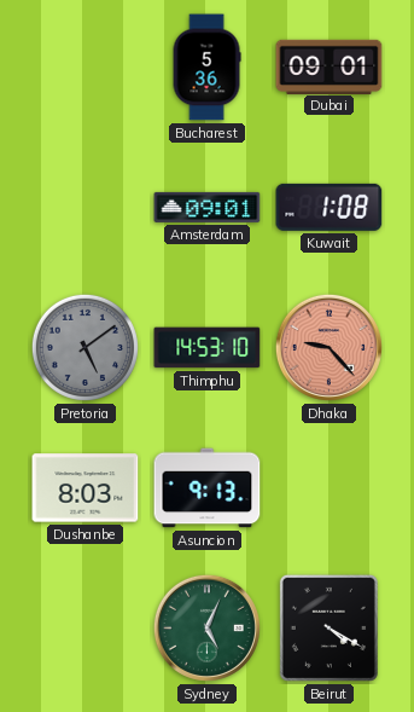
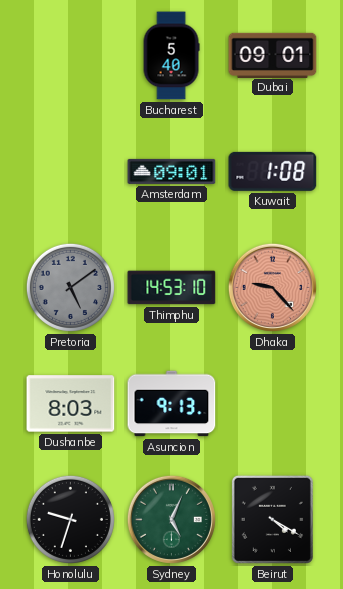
Bucharest: 5:36 -> 5:40
Honolulu: none -> 9:33
